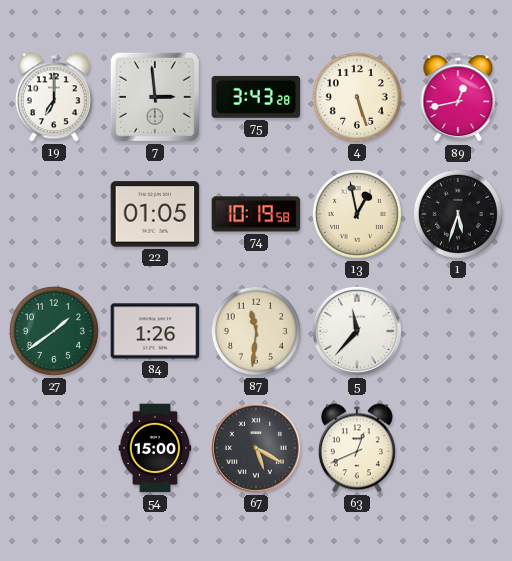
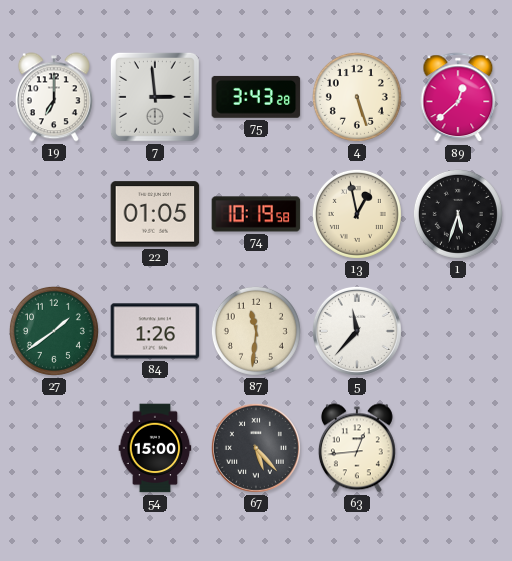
89: 12:43 -> 12:38
67: 5:20 -> 5:23
63: 12:41 -> 12:44
